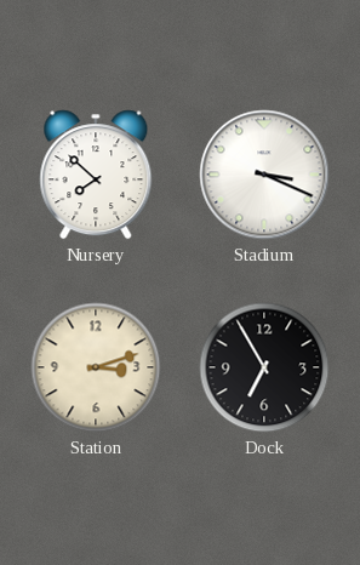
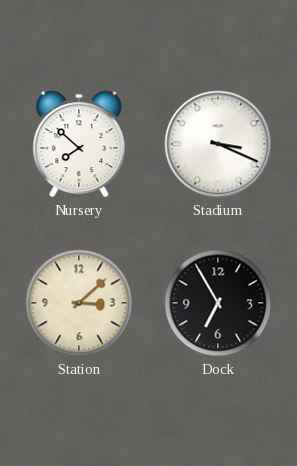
Station: 3:12 -> 3:08
